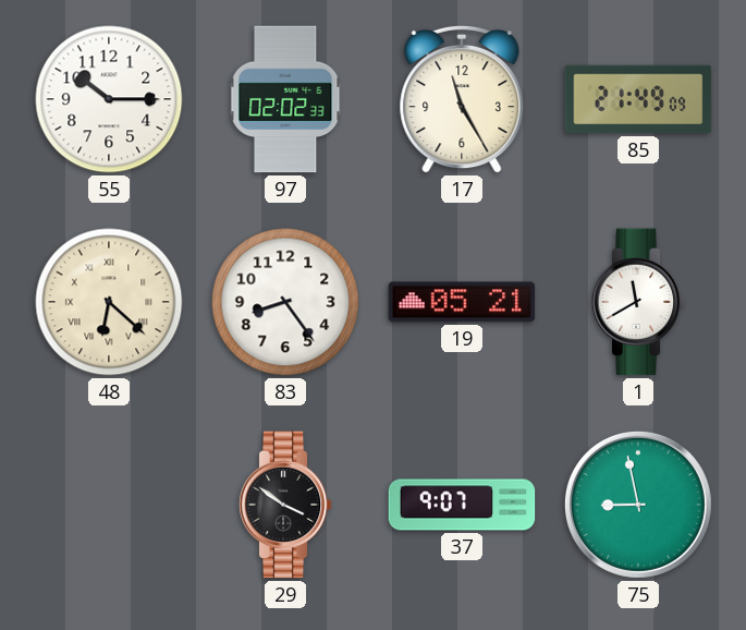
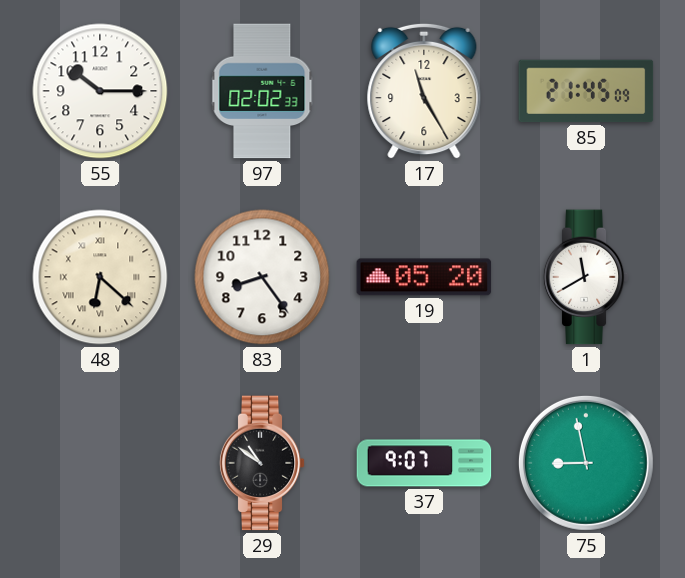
85: 21:49 -> 21:45
19: 05:21 -> 05:20
29: 3:51 -> 10:51
